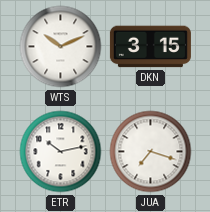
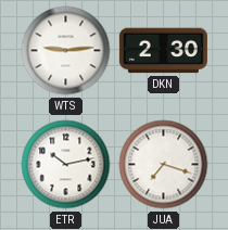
WTS: 10:11 -> 9:14
DKN: 3:15 -> 2:30
